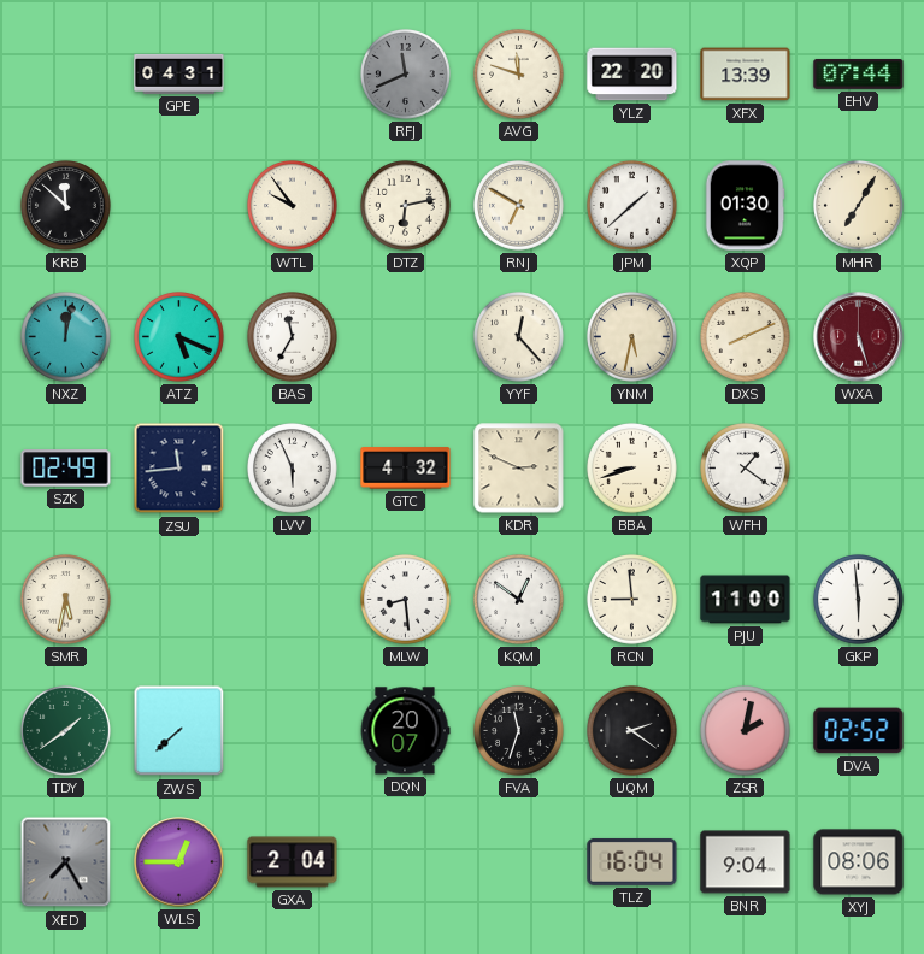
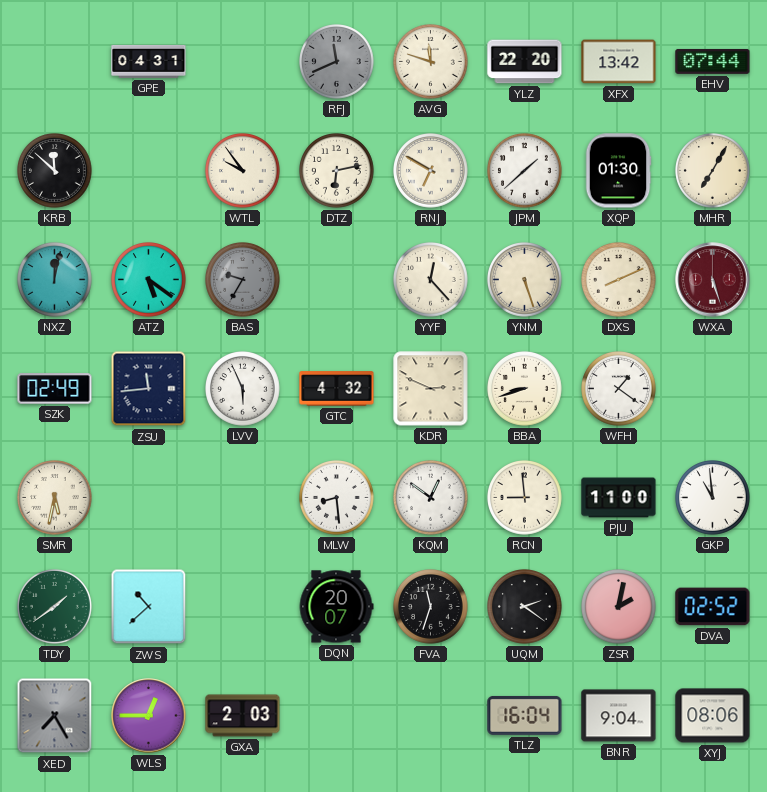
XFX: 13:39 -> 13:42
ATZ: 5:19 -> 5:21
BAS: 11:35 -> 9:35
BAS dial: white -> grey
YNM: 5:32 -> 5:27
GKP: 5:59 -> 10:59
ZWS: 7:38 -> 10:38
GXA: 2:04 -> 2:03
